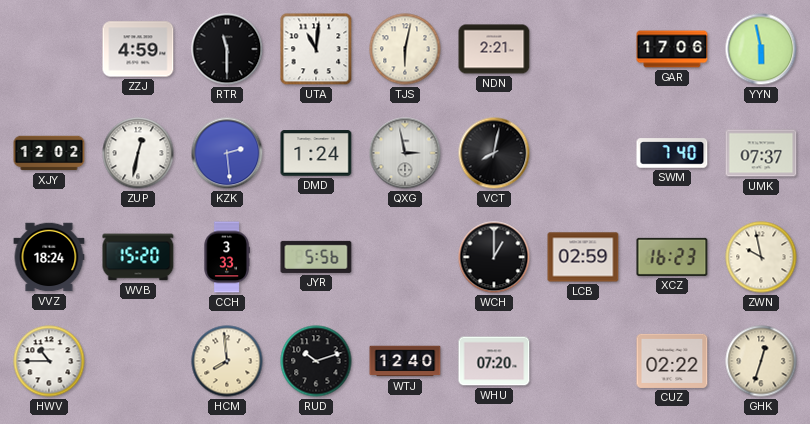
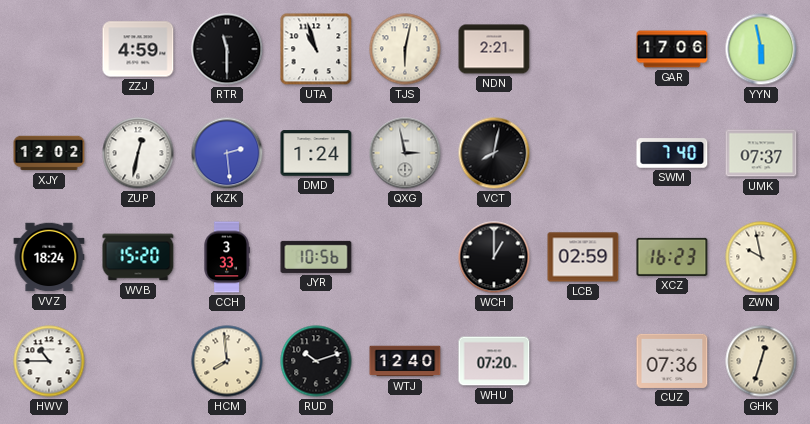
UTA: 11:01 -> 10:57
JYR: 5:56 -> 10:56
CUZ: 02:22 -> 07:36
